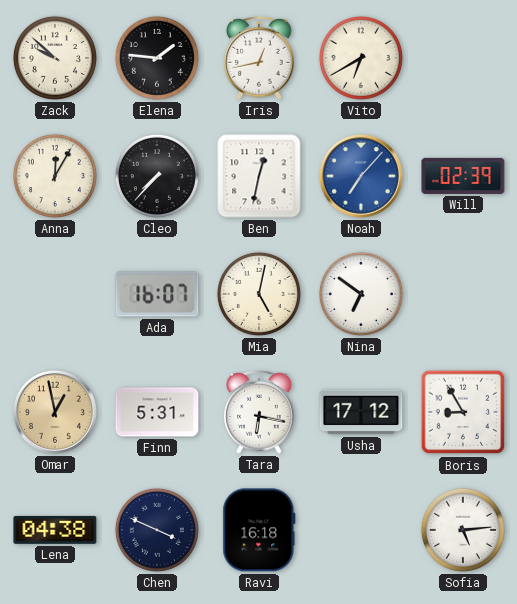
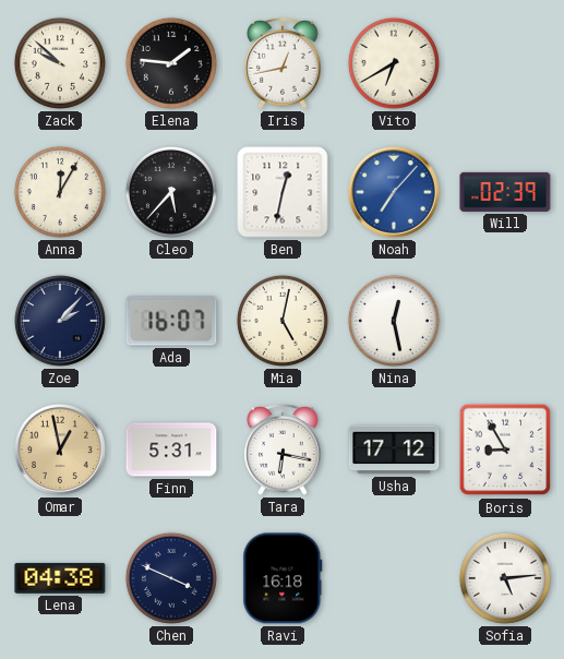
Cleo: 7:37 -> 5:37
Zoe: none -> 2:07
Nina: 6:51 -> 12:28
